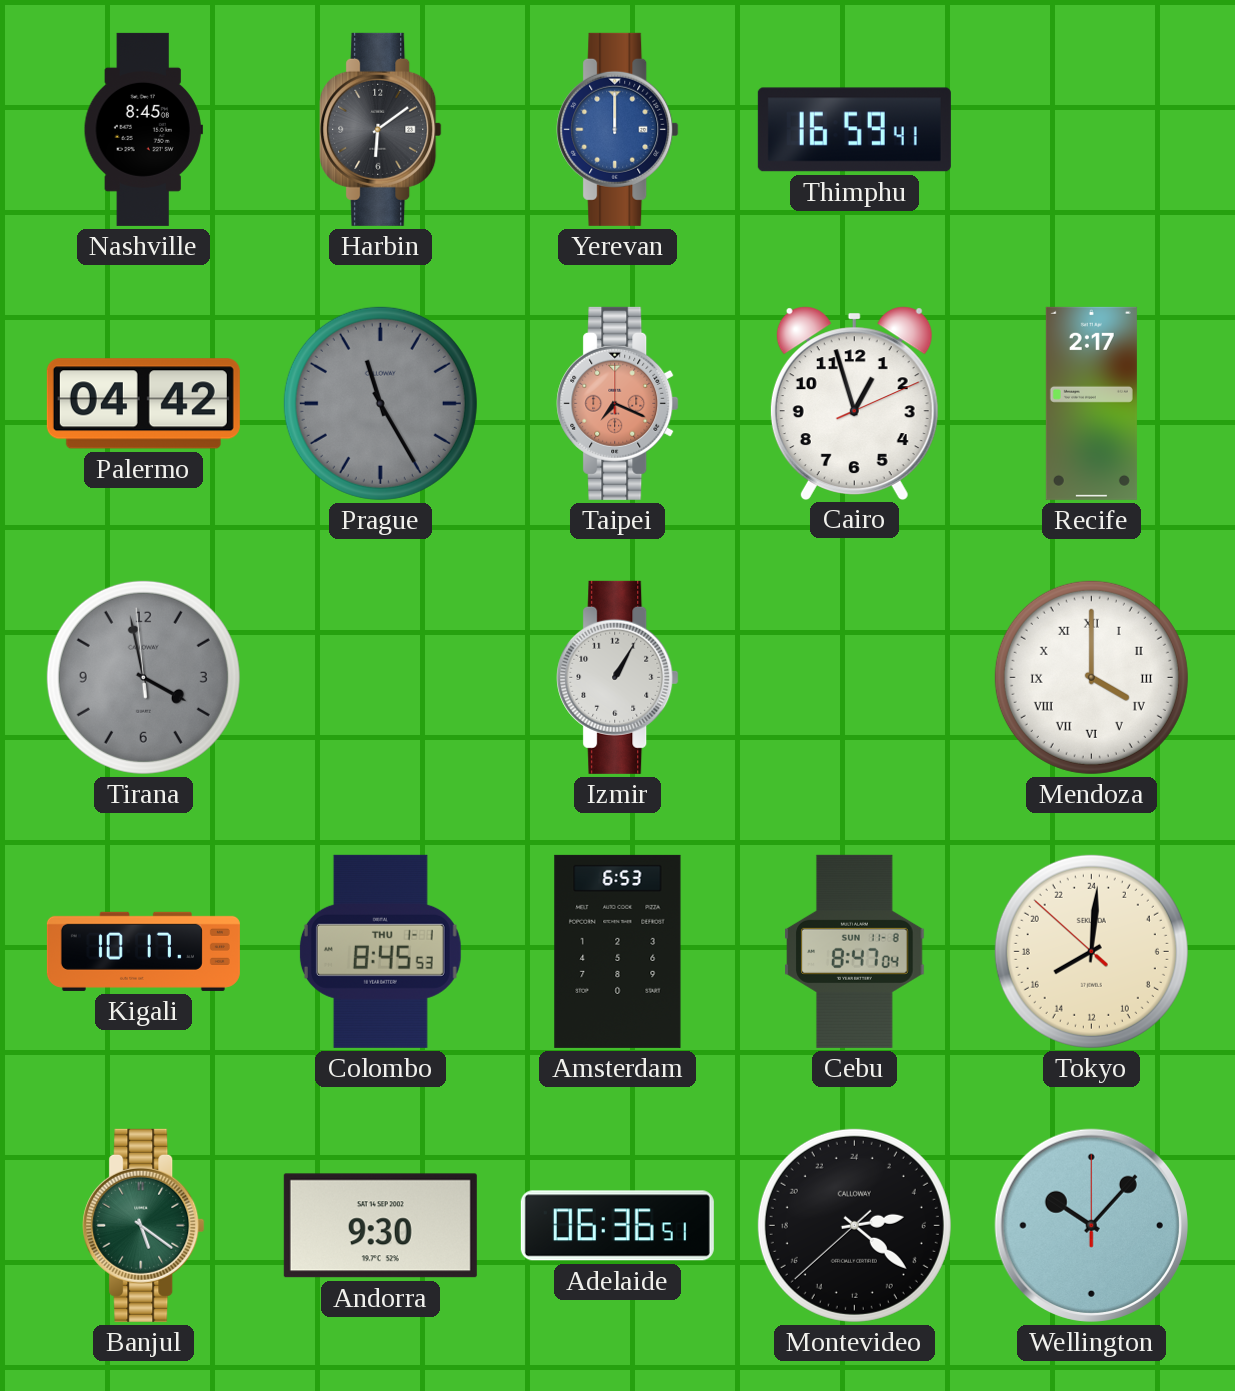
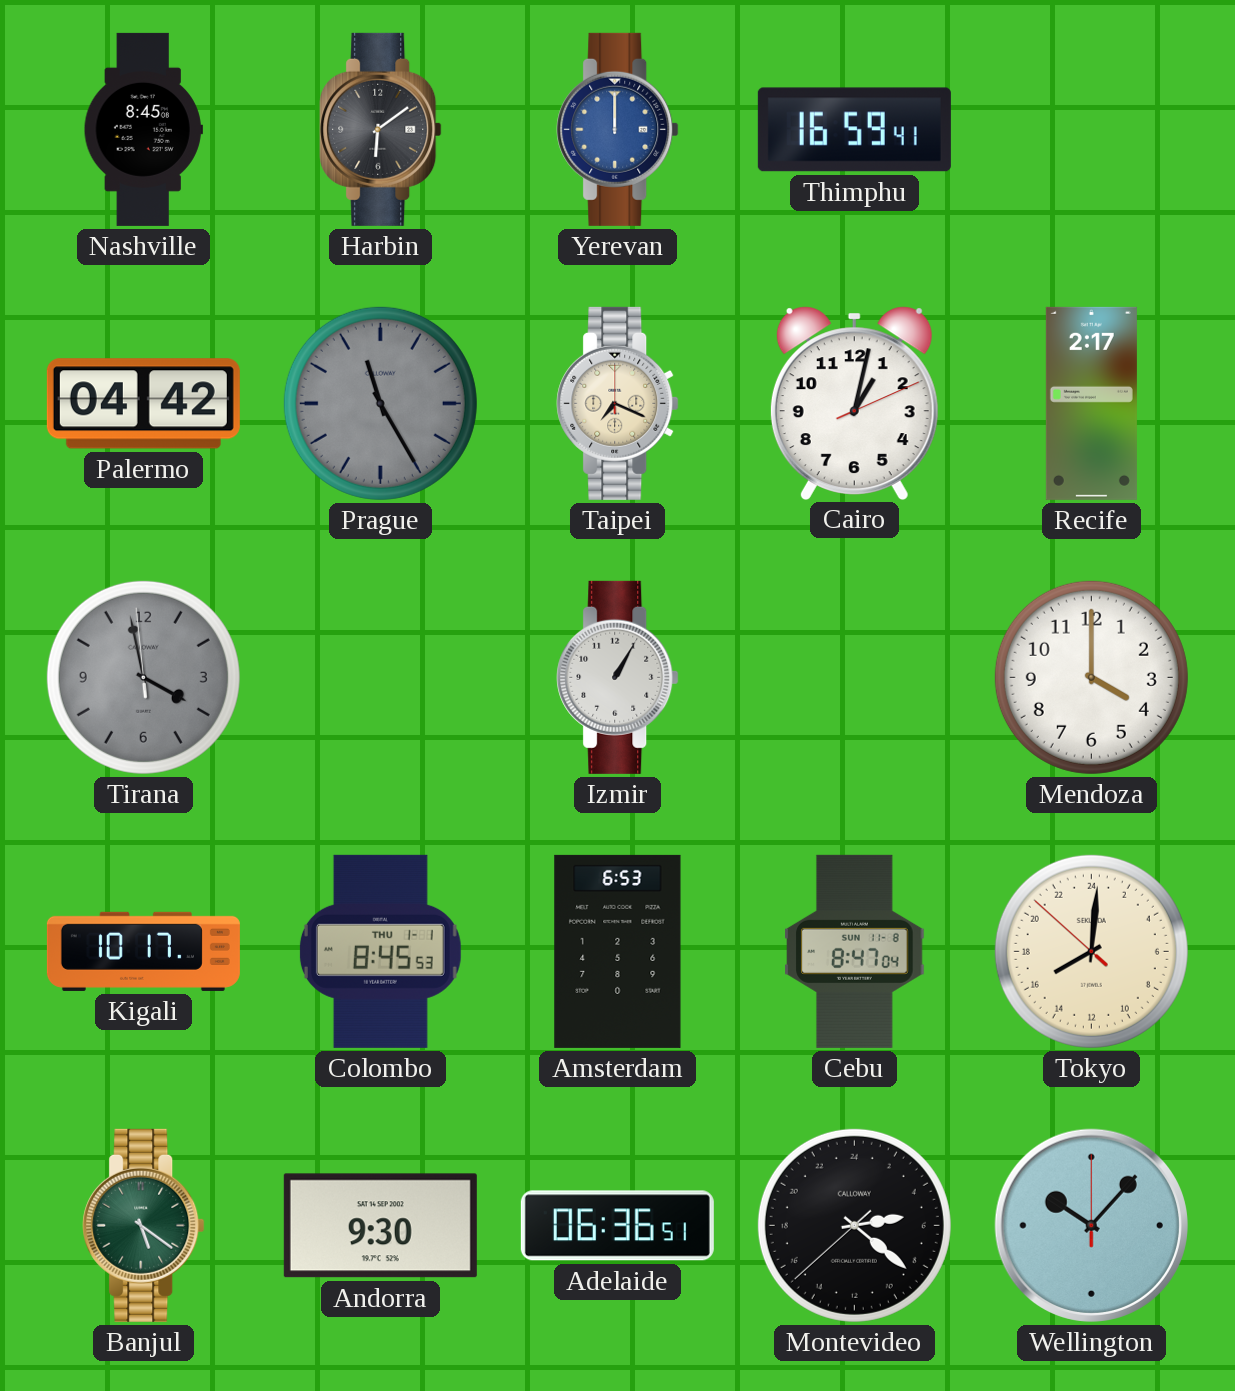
Taipei dial: salmon -> cream
Cairo: 12:57 -> 1:02
Mendoza numerals: Roman -> Arabic
